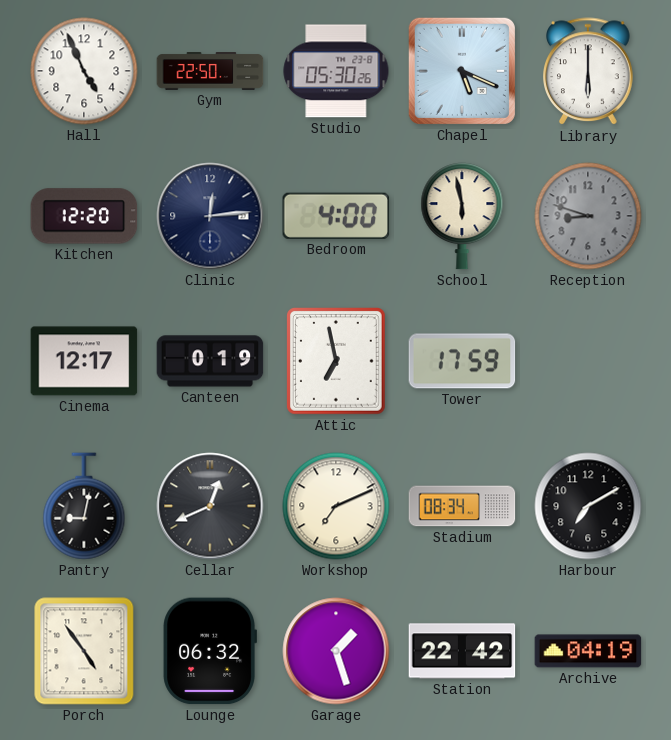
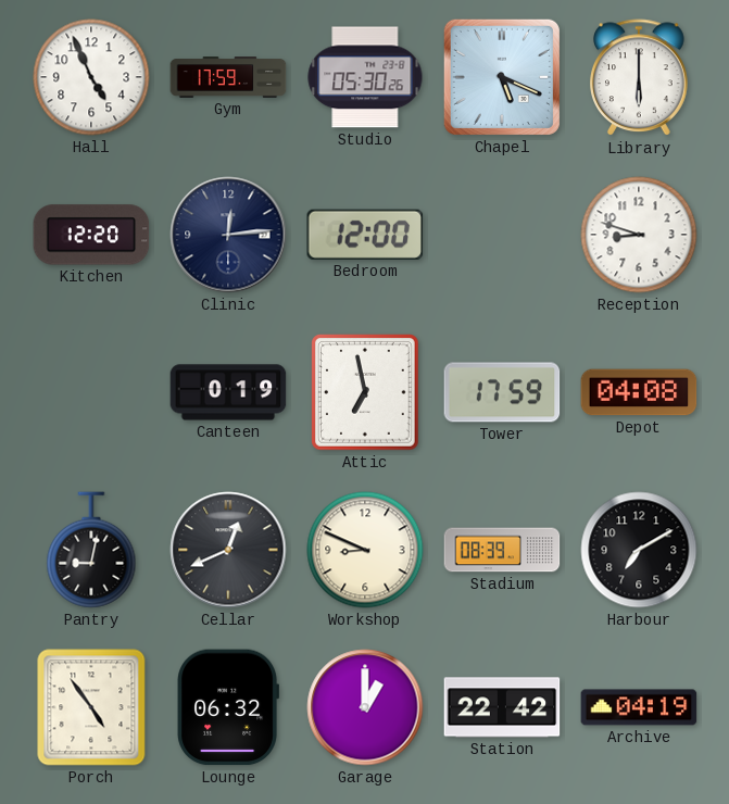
Gym: 22:50 -> 17:59
Bedroom: 4:00 -> 12:00
School: 5:58 -> none
Reception dial: grey -> white
Cinema: 12:17 -> none
Depot: none -> 04:08
Workshop: 7:11 -> 8:49
Stadium: 08:34 -> 08:39
Garage: 1:27 -> 1:00
